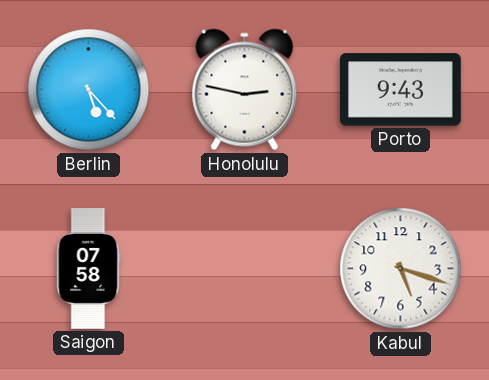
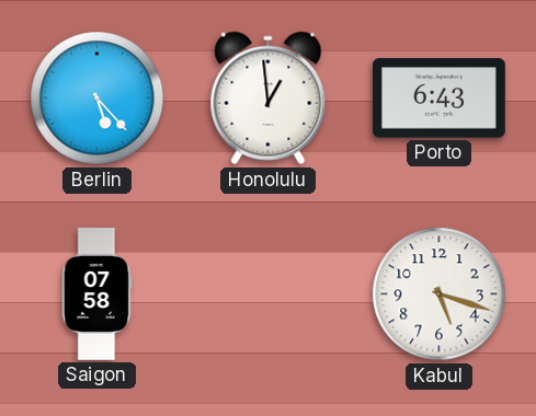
Honolulu: 2:47 -> 12:59
Porto: 9:43 -> 6:43
